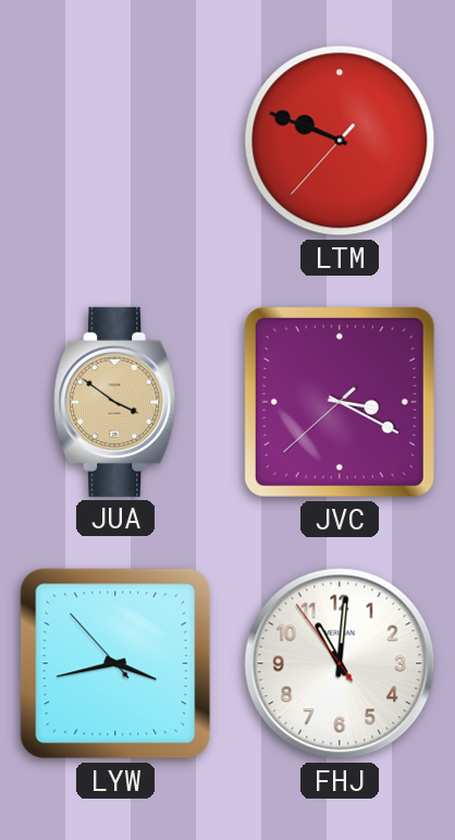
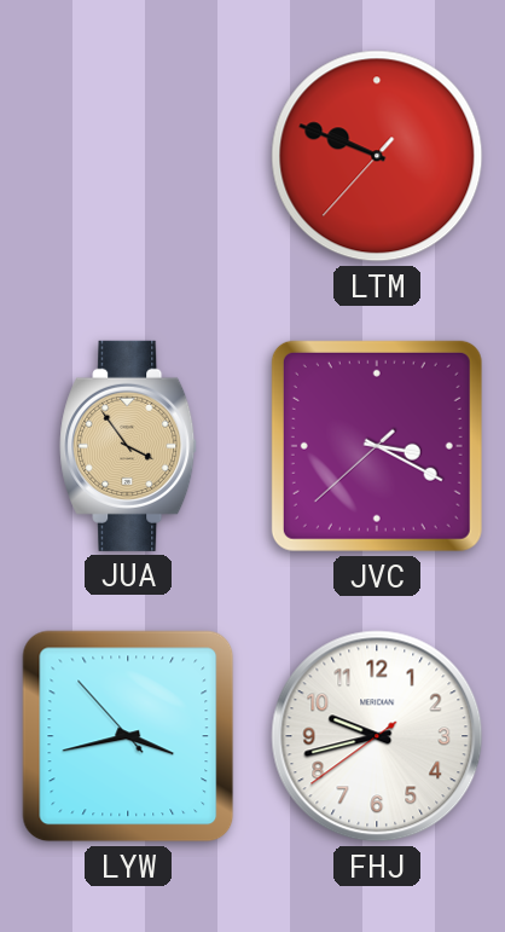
JUA: 3:51 -> 3:54
FHJ: 11:00 -> 9:42
